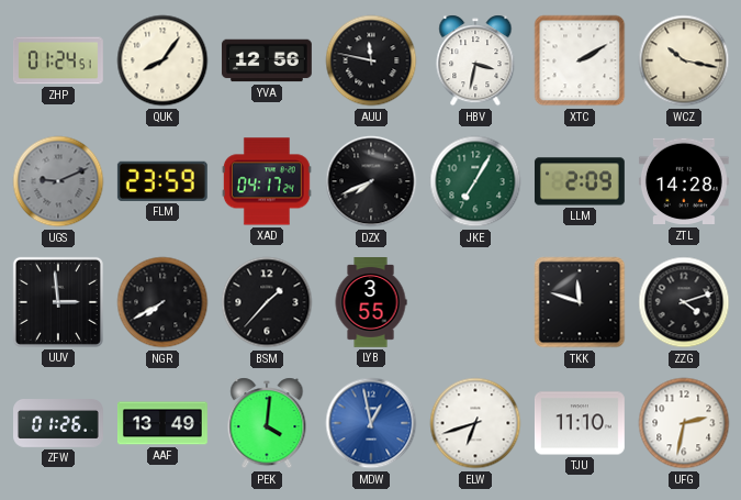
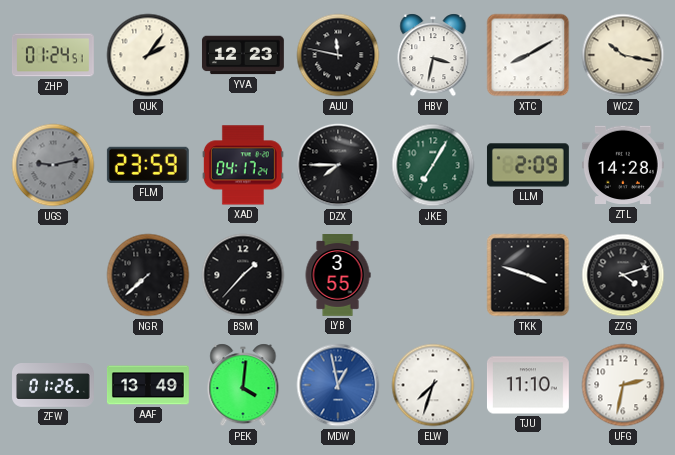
QUK: 8:06 -> 2:06
YVA: 12:56 -> 12:23
XTC: 2:10 -> 8:10
UGS: 9:11 -> 9:13
DZX: 7:41 -> 7:45
UUV: 2:59 -> none
NGR: 7:40 -> 7:38
TKK: 11:48 -> 3:48
ELW: 6:42 -> 7:33
